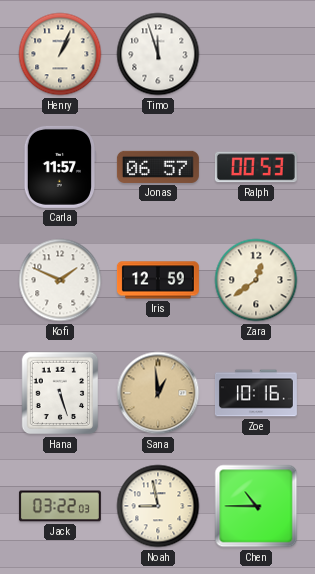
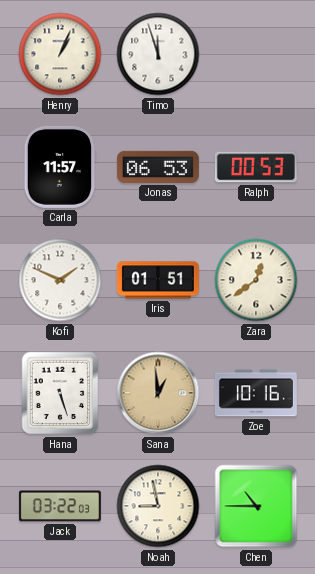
Jonas: 06:57 -> 06:53
Iris: 12:59 -> 01:51
